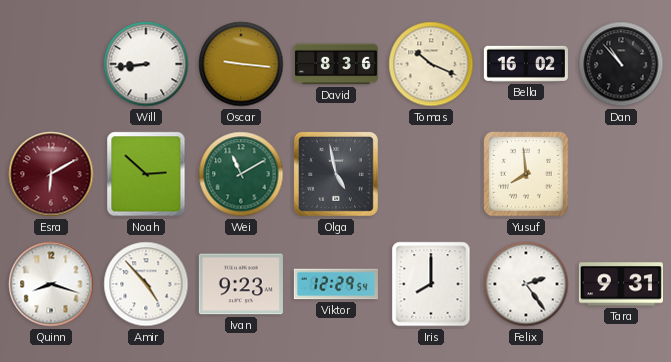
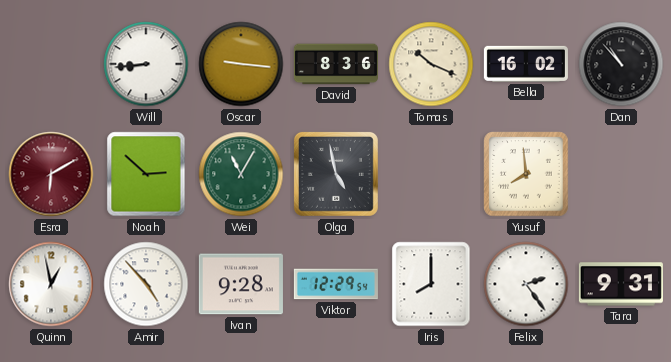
Wei: 11:10 -> 11:05
Quinn: 8:18 -> 12:58
Ivan: 9:23 -> 9:28
